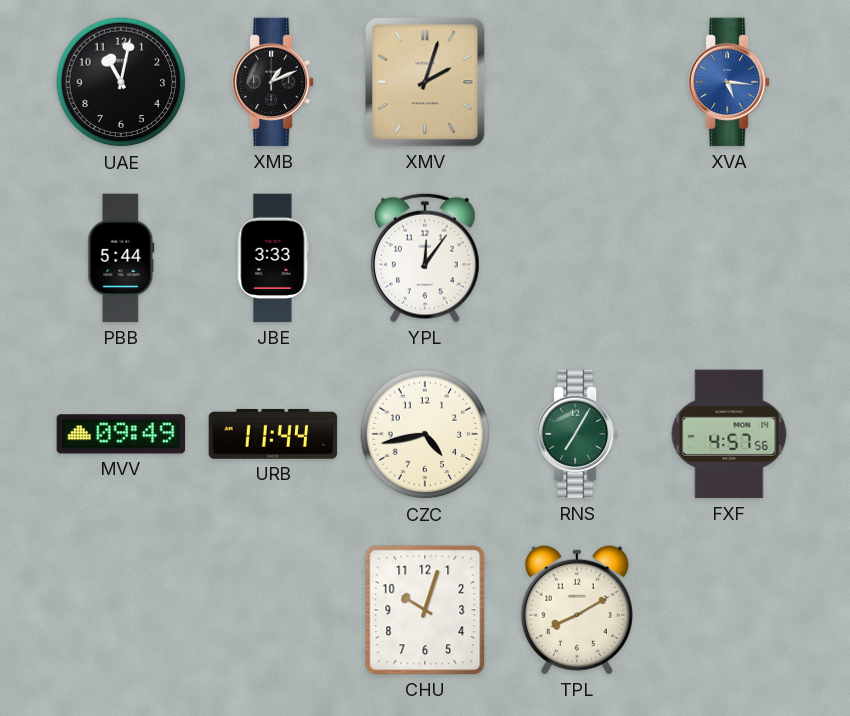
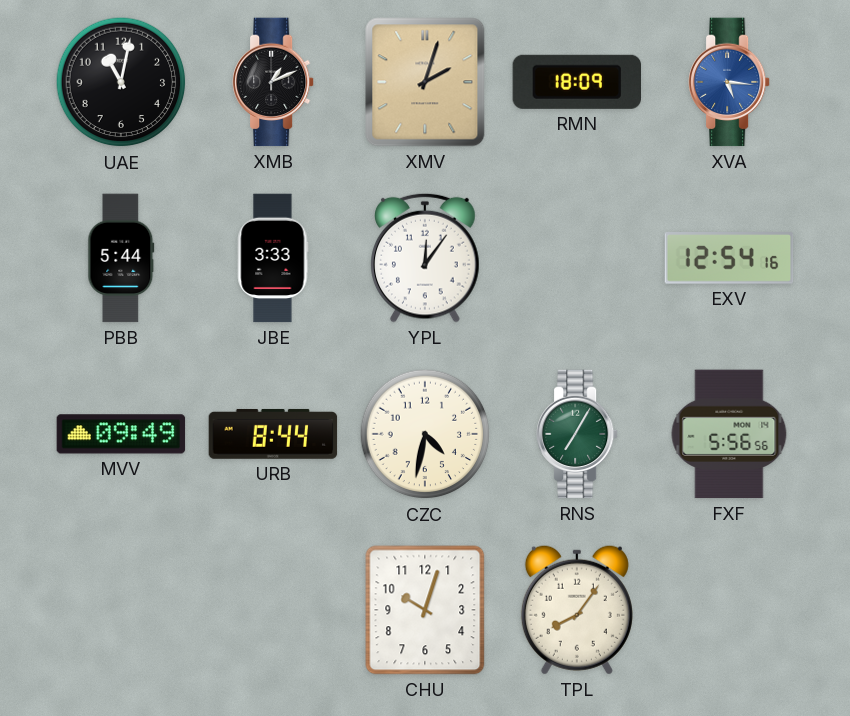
RMN: none -> 18:09
EXV: none -> 12:54
URB: 11:44 -> 8:44
CZC: 4:43 -> 4:32
FXF: 4:57 -> 5:56
TPL: 8:10 -> 8:06
